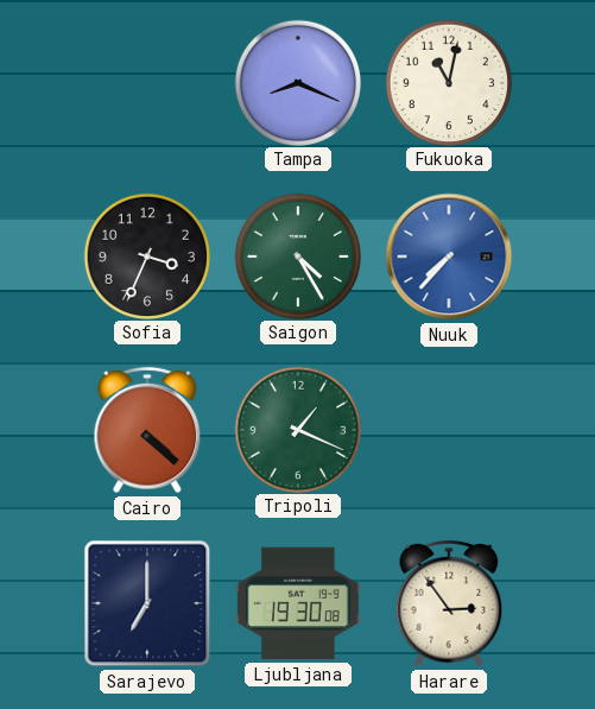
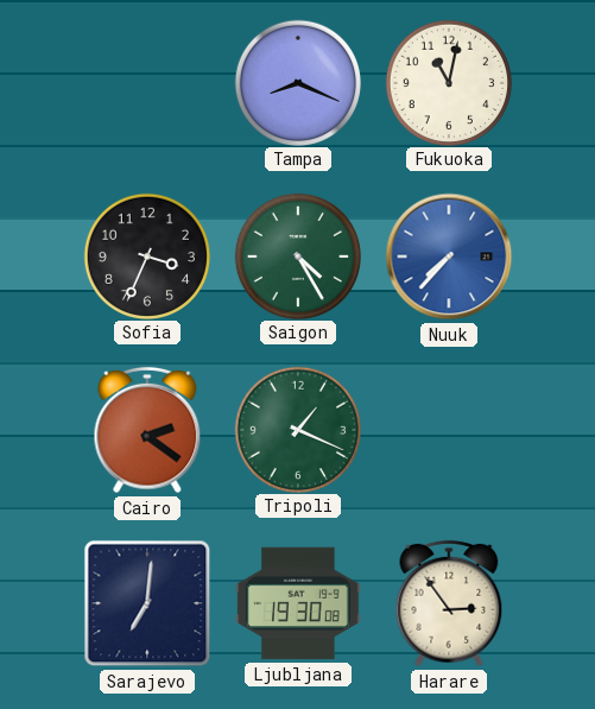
Cairo: 4:22 -> 2:21
Sarajevo: 7:00 -> 7:01
